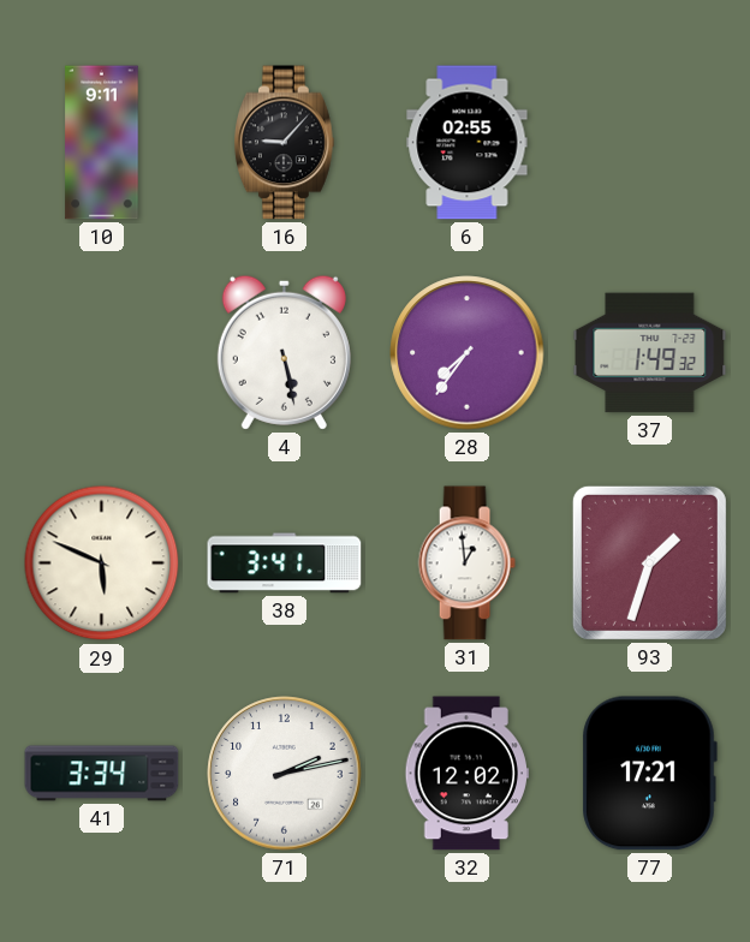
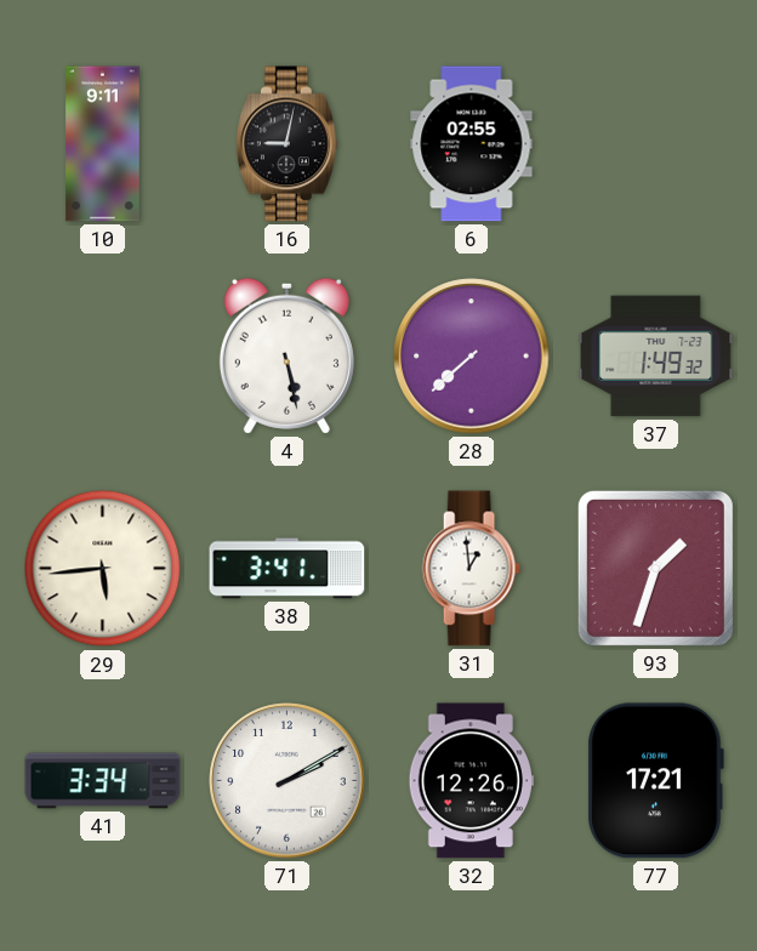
16: 9:07 -> 9:02
28: 7:36 -> 7:38
29: 5:49 -> 5:44
71: 2:13 -> 2:10
32: 12:02 -> 12:26
